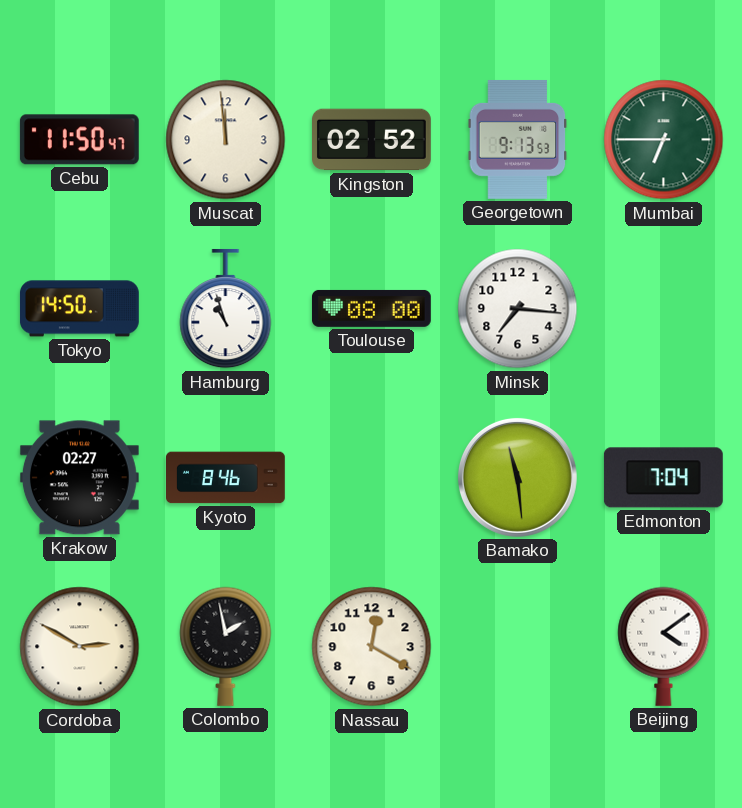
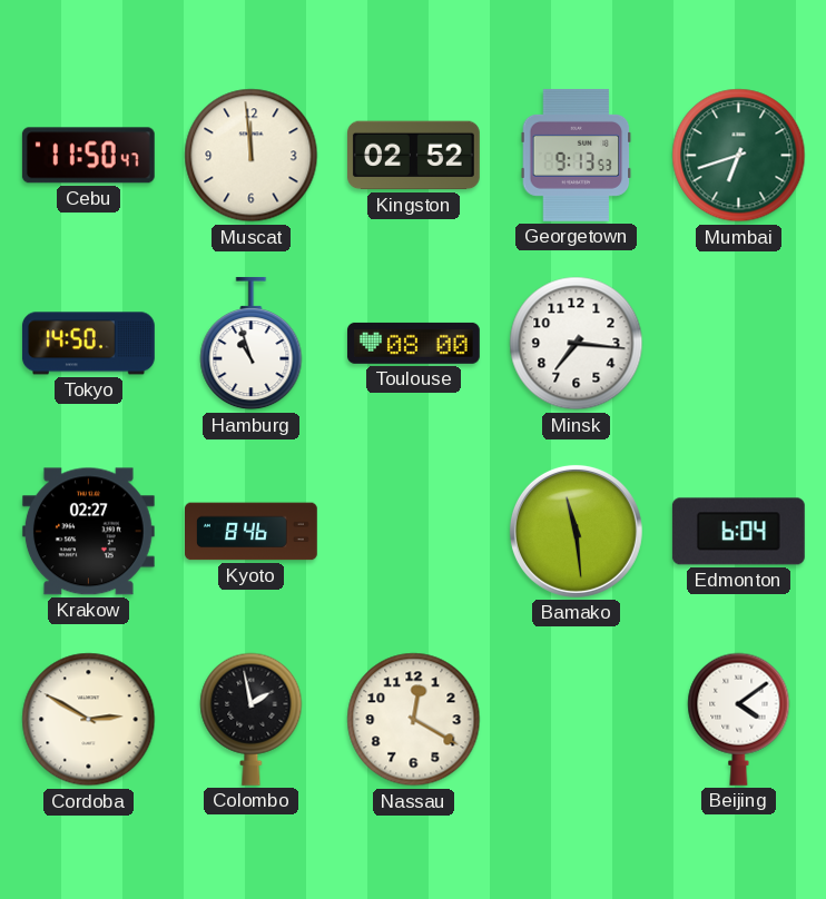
Mumbai: 6:45 -> 6:42
Edmonton: 7:04 -> 6:04
